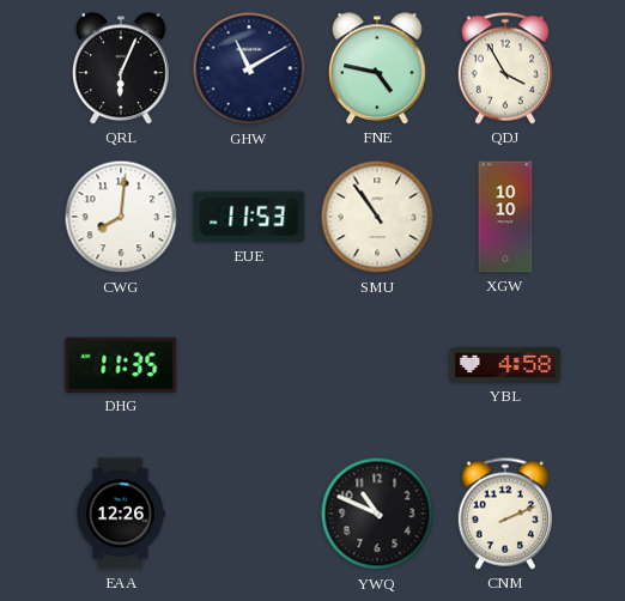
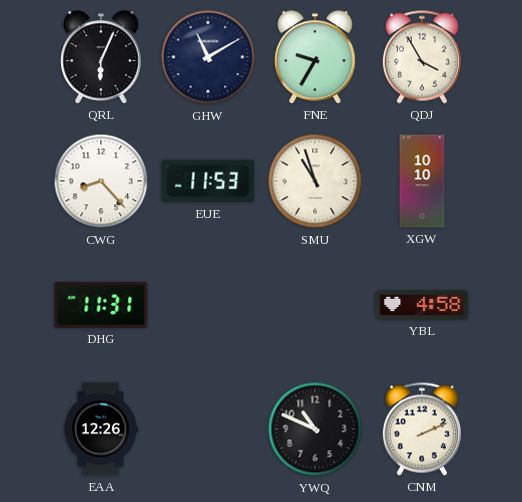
FNE: 4:47 -> 9:35
CWG: 8:01 -> 8:23
SMU: 10:54 -> 10:57
DHG: 11:35 -> 11:31
